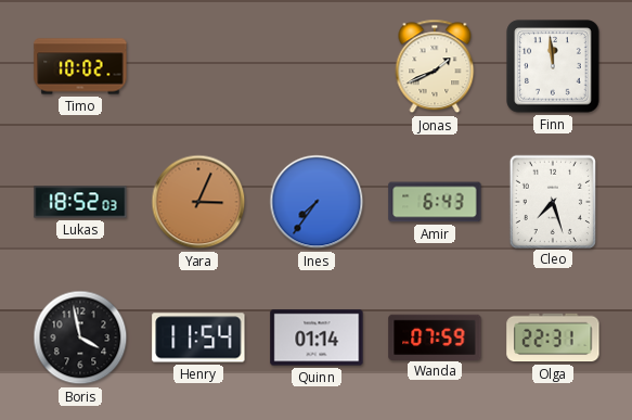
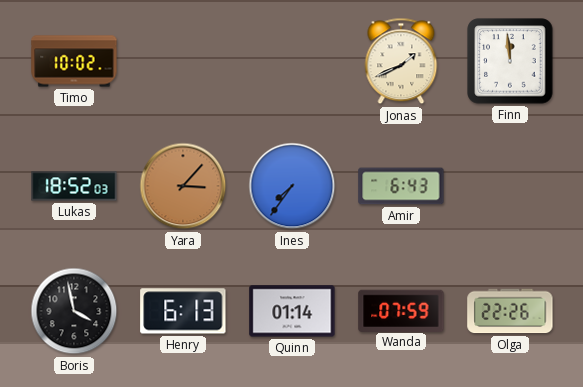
Yara: 3:04 -> 3:07
Cleo: 7:27 -> none
Henry: 11:54 -> 6:13
Olga: 22:31 -> 22:26
